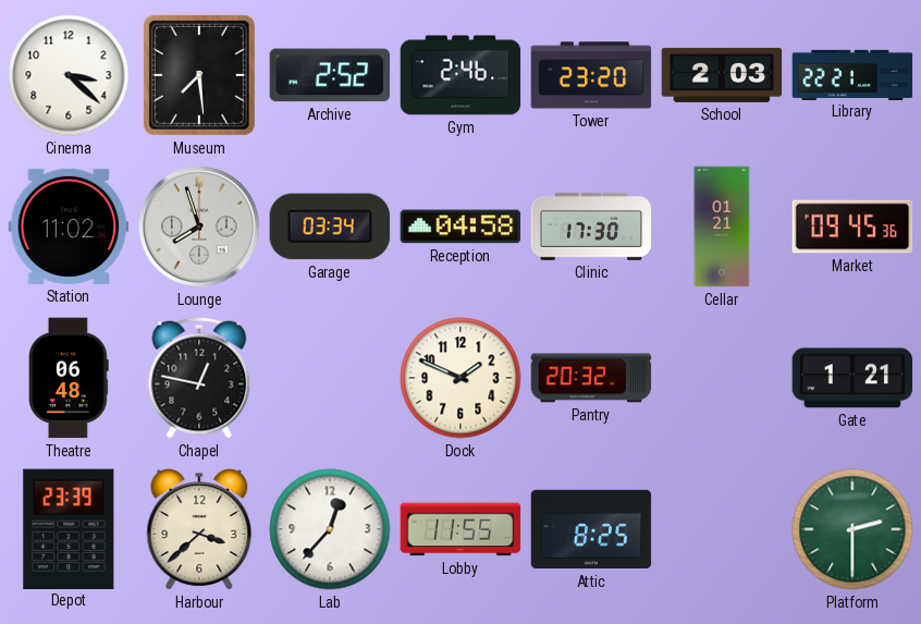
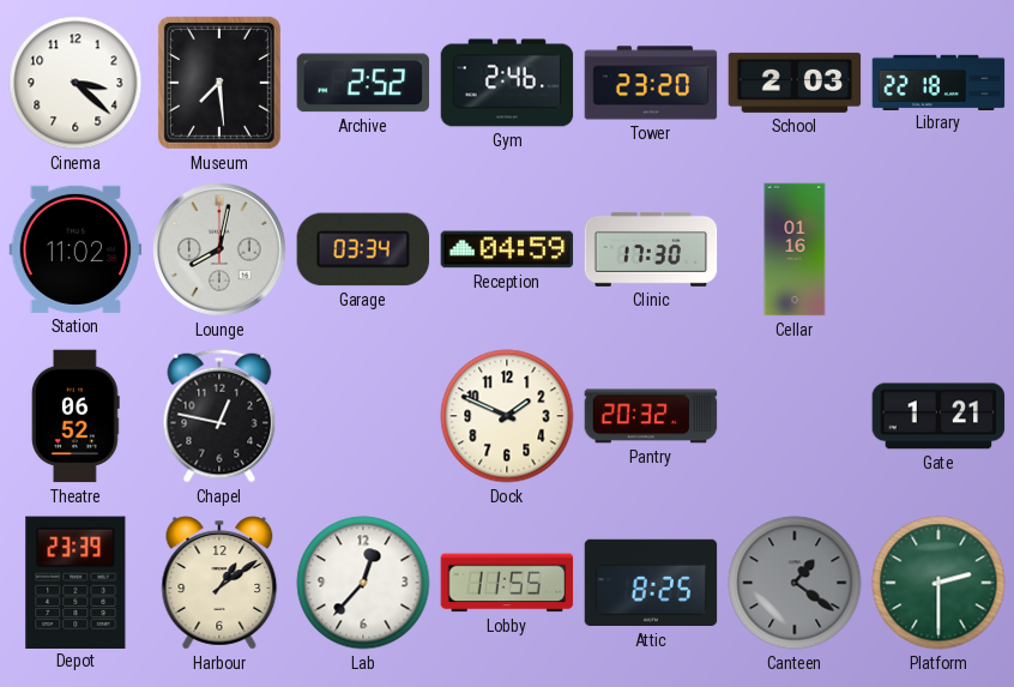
Library: 22:21 -> 22:18
Lounge: 7:57 -> 8:02
Reception: 04:58 -> 04:59
Cellar: 01:21 -> 01:16
Market: 09:45 -> none
Theatre: 06:48 -> 06:52
Harbour: 3:38 -> 1:09
Canteen: none -> 1:21
